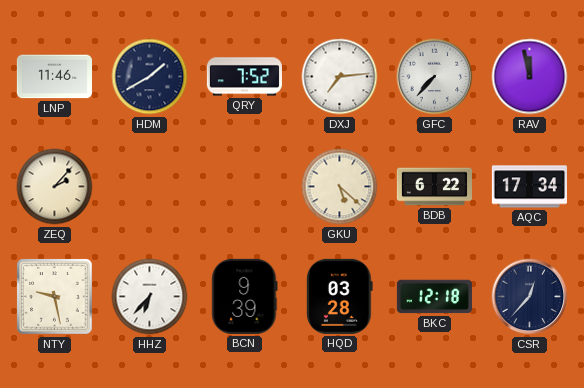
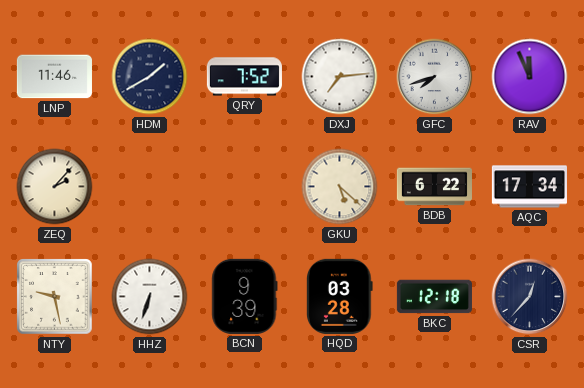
GFC: 7:37 -> 7:42
RAV: 11:58 -> 11:56
HHZ: 6:37 -> 6:33
